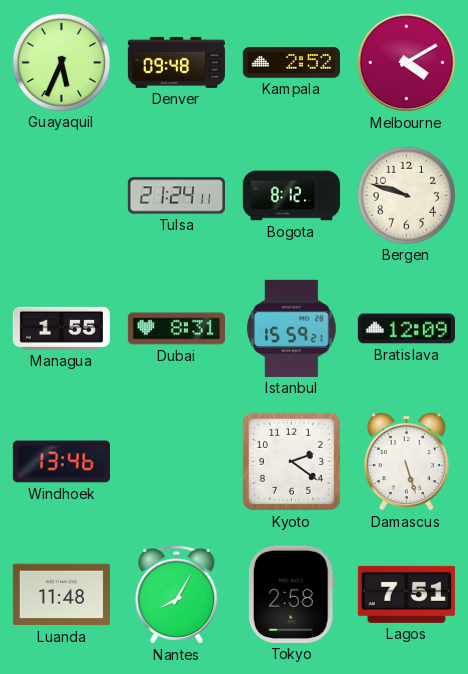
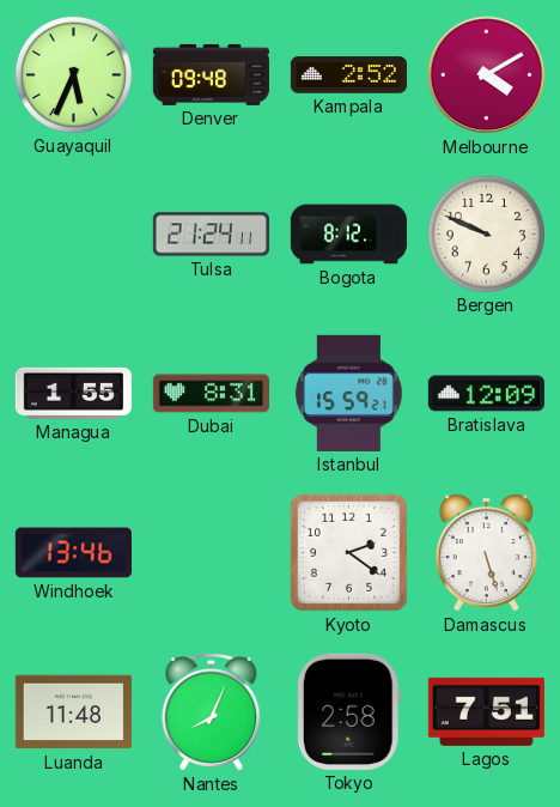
Bergen: 9:48 -> 9:49
Nantes: 8:05 -> 8:04
